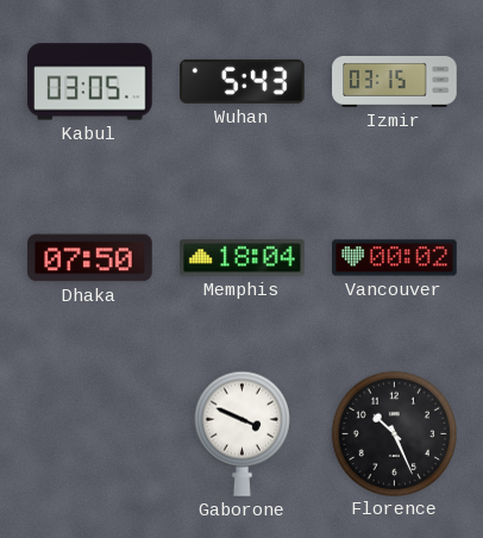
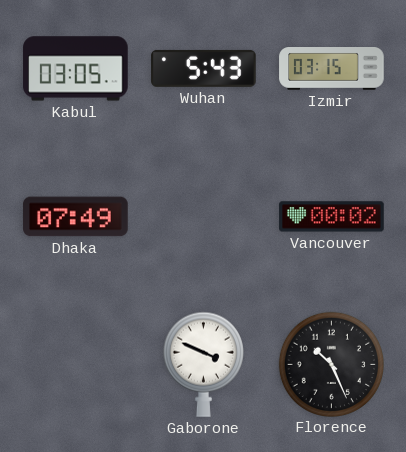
Dhaka: 07:50 -> 07:49
Memphis: 18:04 -> none
